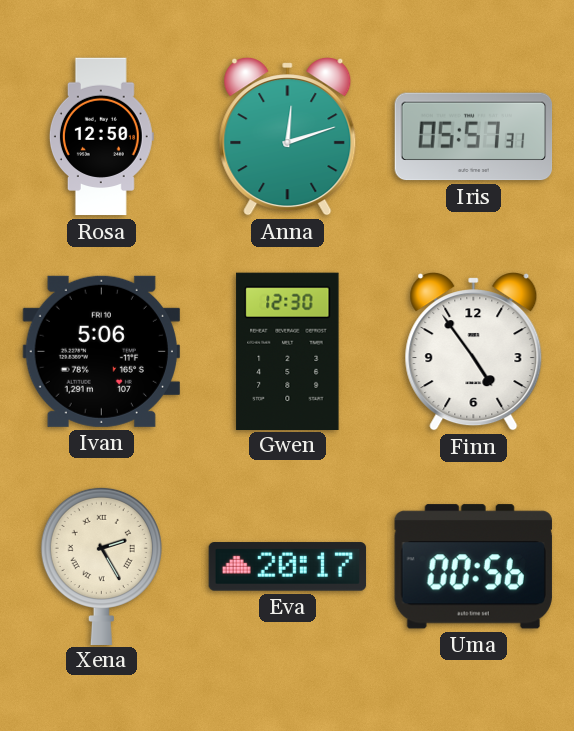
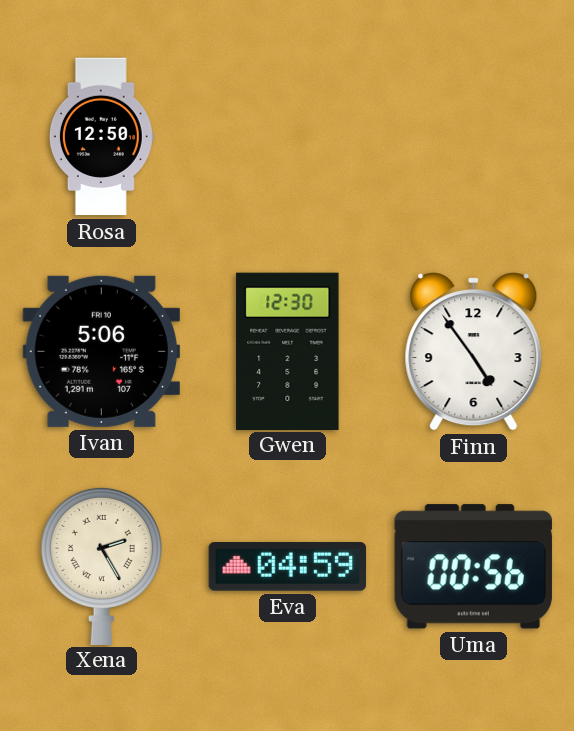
Anna: 12:12 -> none
Iris: 05:57 -> none
Eva: 20:17 -> 04:59
